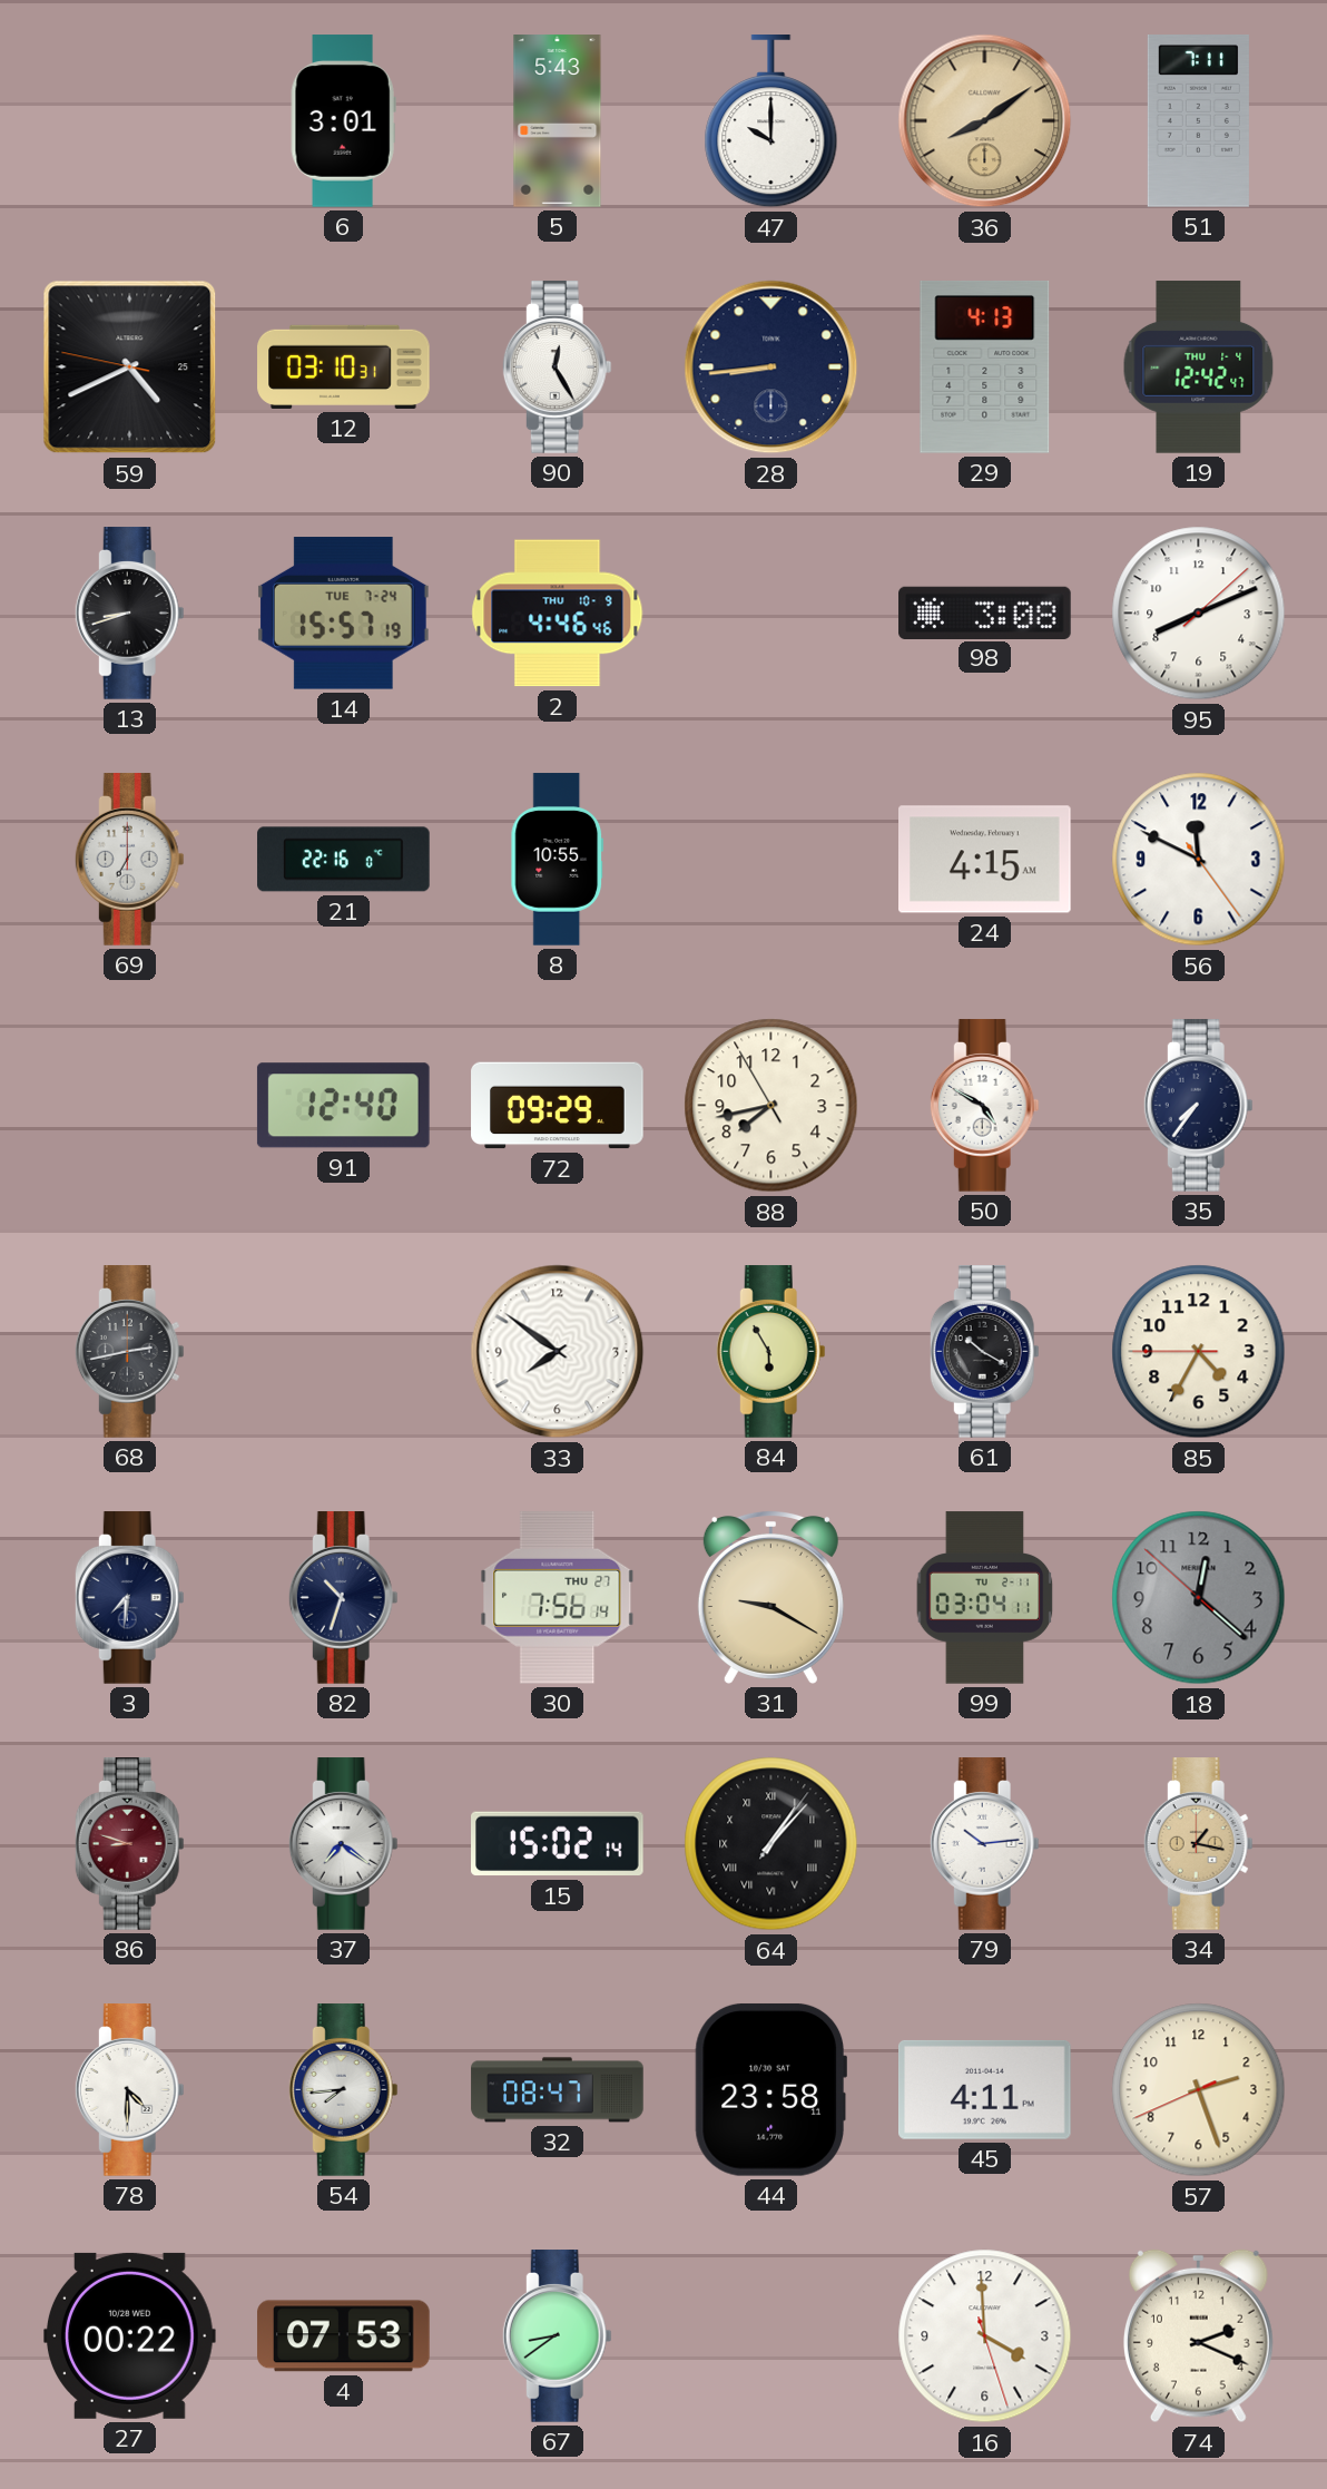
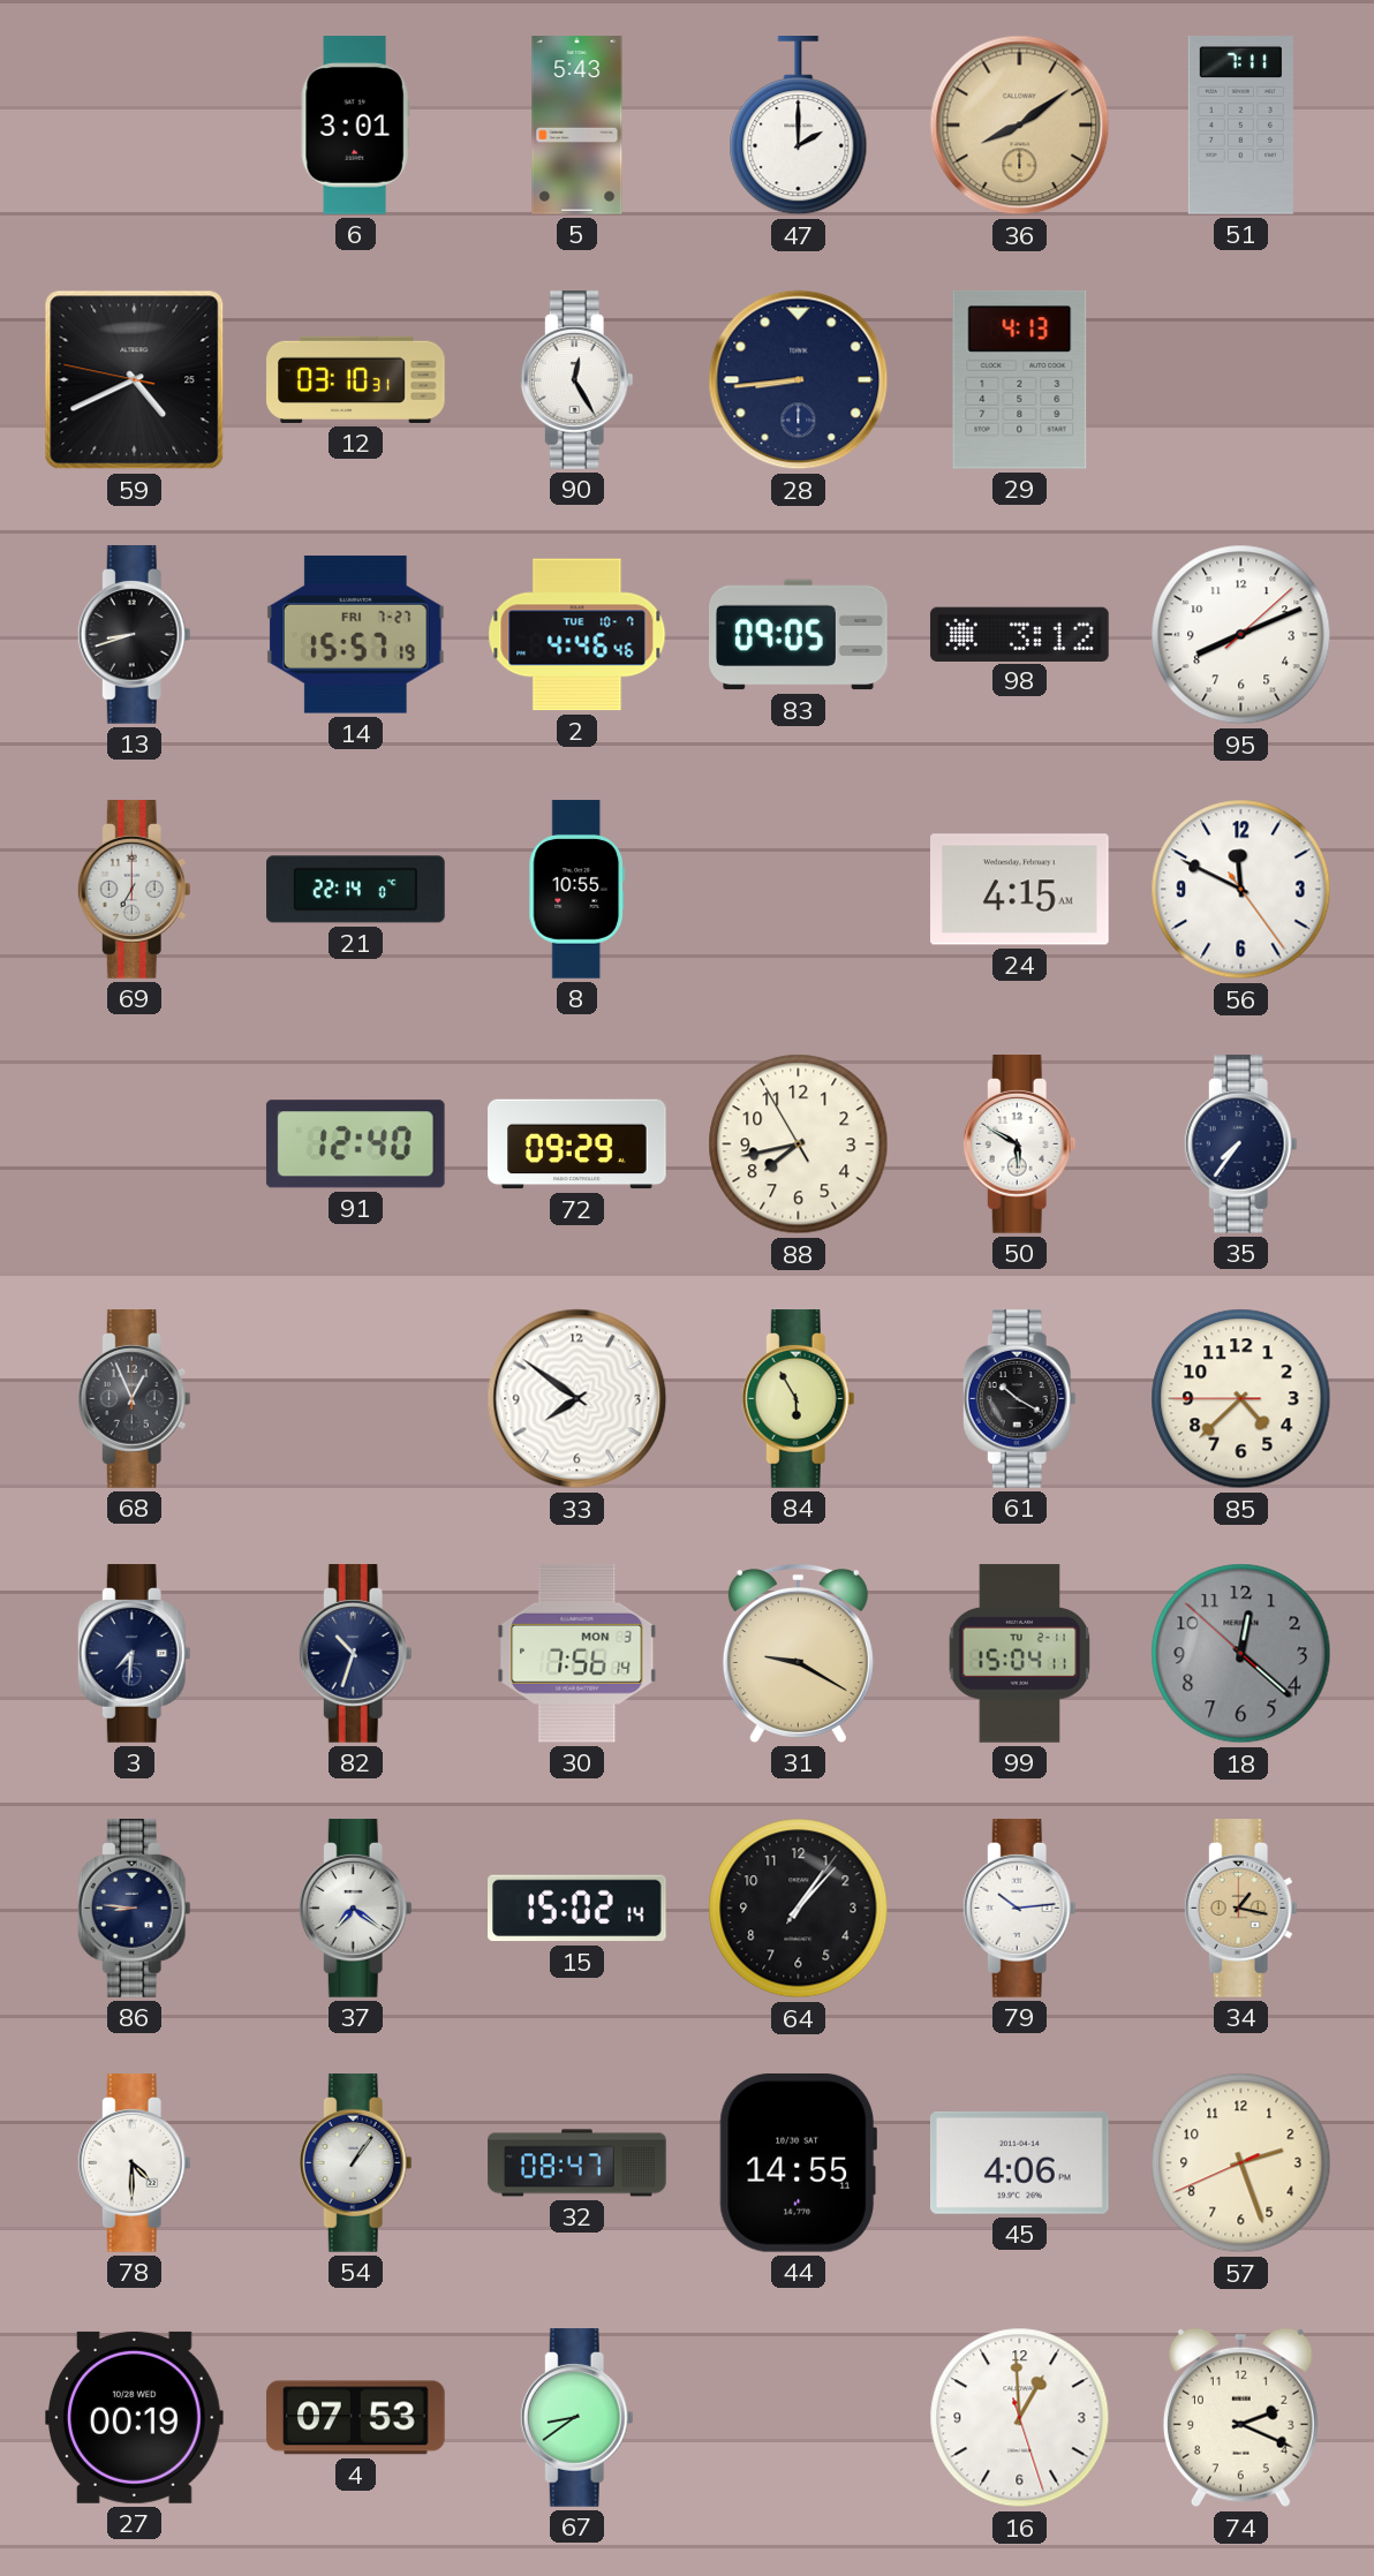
47: 10:00 -> 2:00
19: 12:42 -> none
14 date: TUE 7-24 -> FRI 7-27
2 date: THU 10-9 -> TUE 10-7
83: none -> 09:05
98: 3:08 -> 3:12
21: 22:16 -> 22:14
50: 4:50 -> 5:50
68: 2:43 -> 12:56
85: 4:34 -> 4:37
30 date: THU 27 -> MON 3
99: 03:04 -> 15:04
86: 8:48 -> 8:46
86 dial: burgundy -> navy
64 numerals: Roman -> Arabic
54: 7:44 -> 1:06
44: 23:58 -> 14:55
45: 4:11 -> 4:06
27: 00:22 -> 00:19
16: 3:59 -> 12:59
